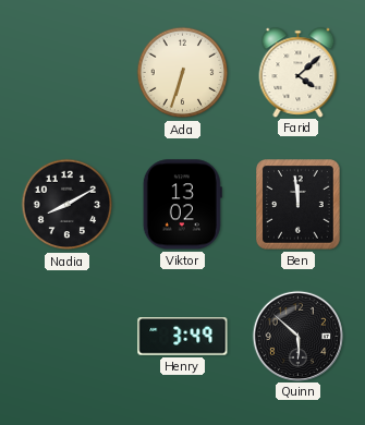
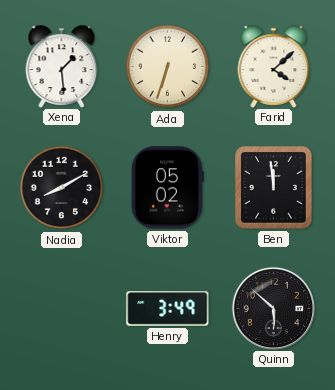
Xena: none -> 1:29
Viktor: 13:02 -> 05:02
